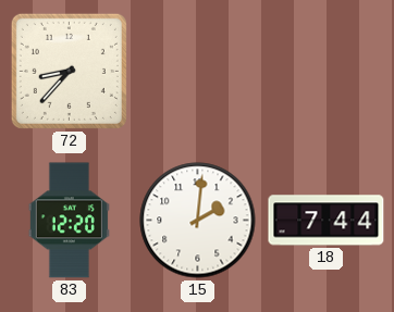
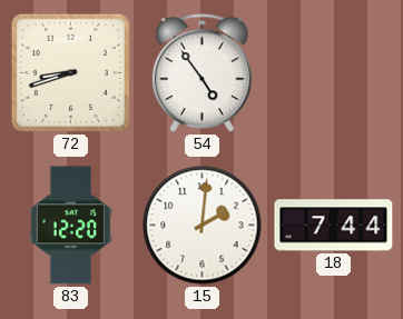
72: 8:37 -> 8:42
54: none -> 4:54
